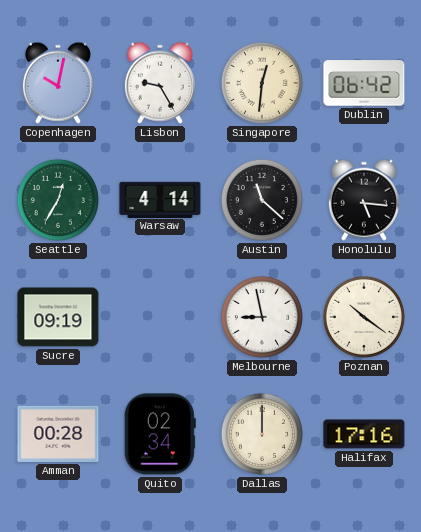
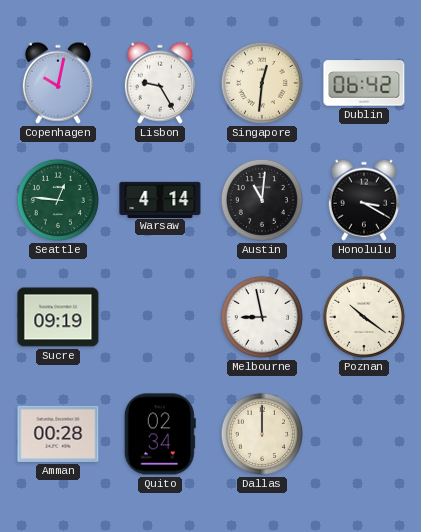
Seattle: 12:35 -> 12:46
Austin: 11:22 -> 11:01
Honolulu: 5:16 -> 3:20
Halifax: 17:16 -> none
